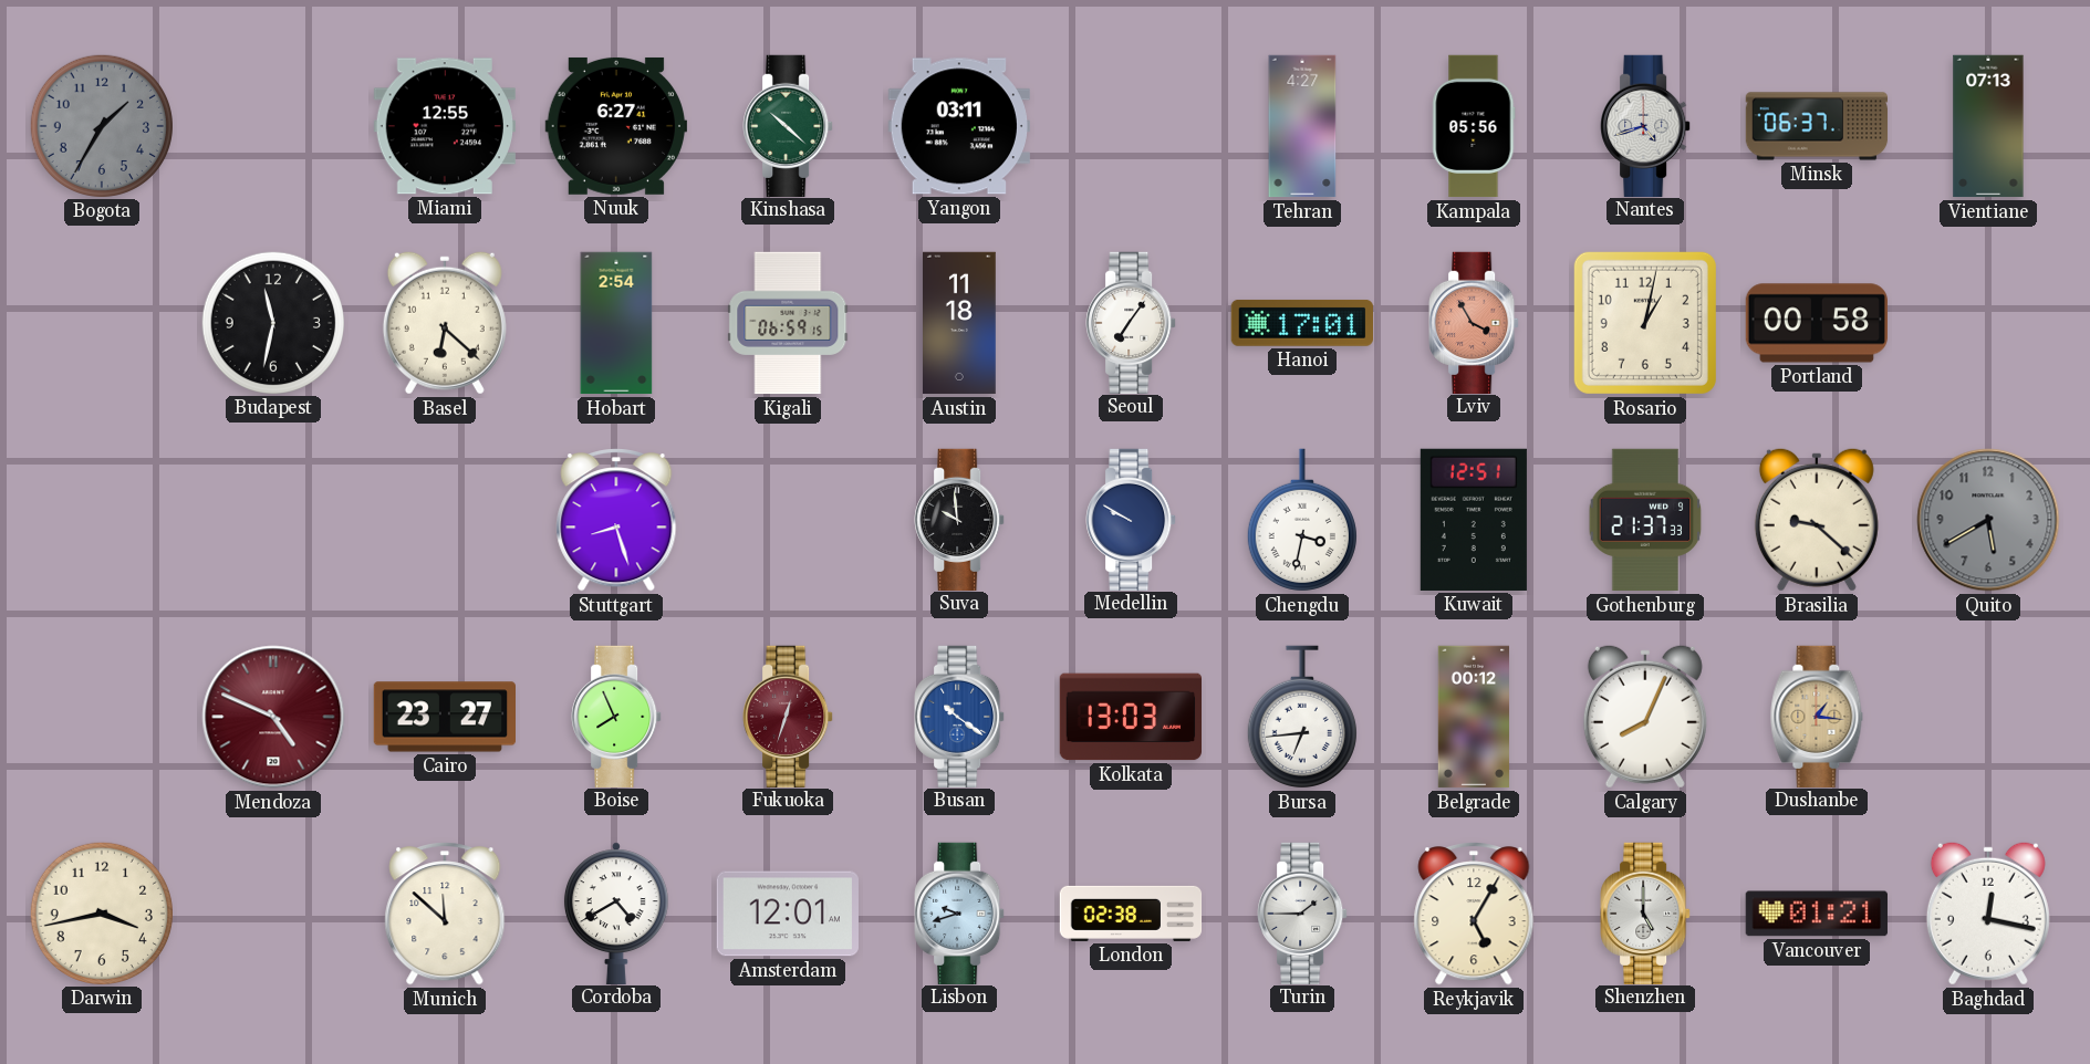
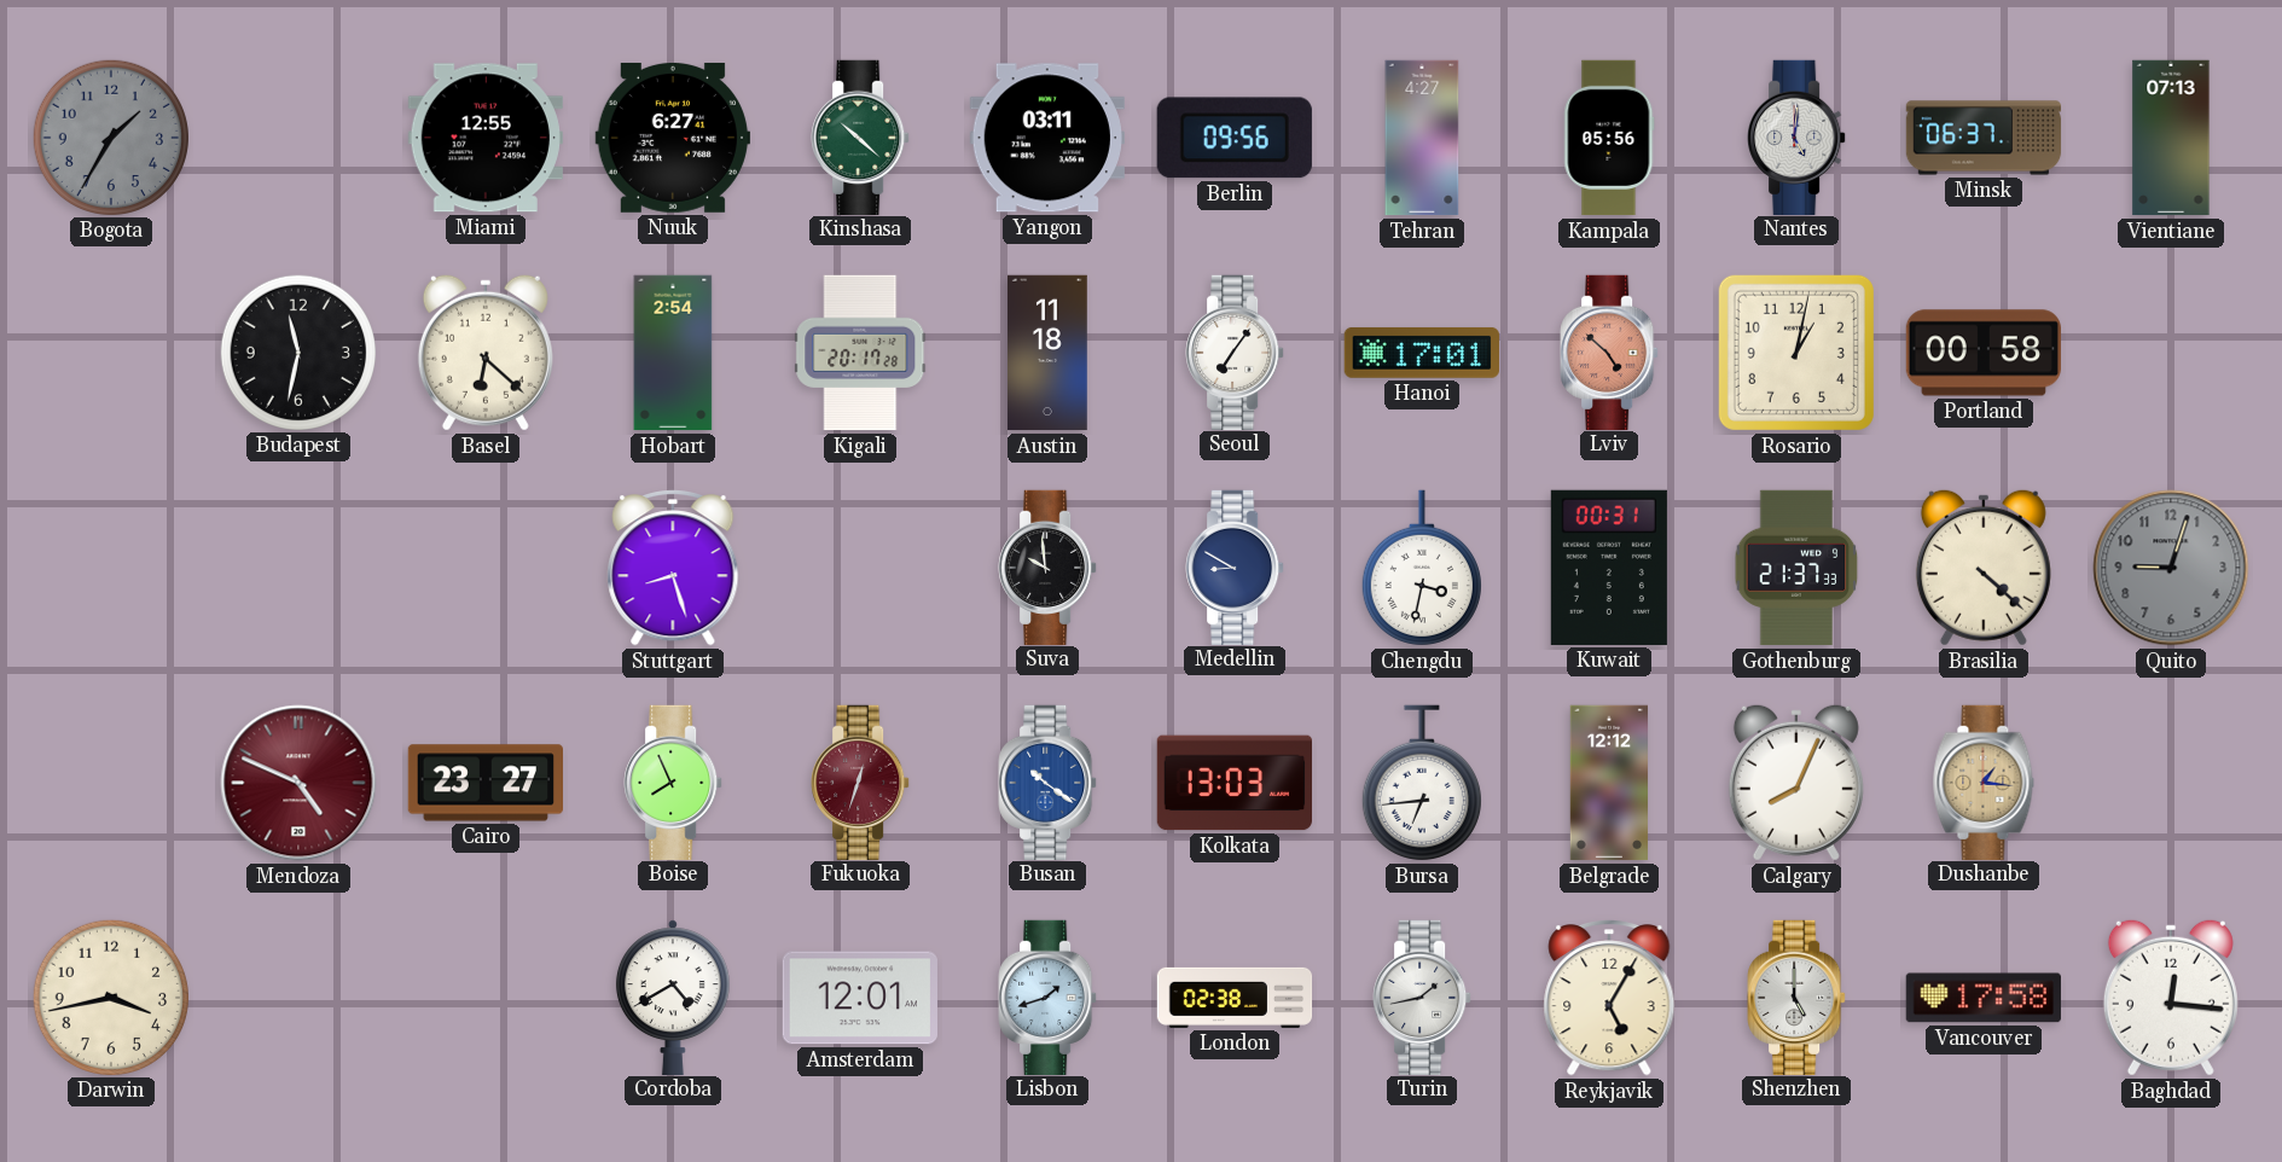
Berlin: none -> 09:56
Nantes: 4:42 -> 5:01
Kigali: 06:59 -> 20:17
Lviv: 3:55 -> 4:52
Medellin: 9:50 -> 8:50
Kuwait: 12:51 -> 00:31
Brasilia: 9:22 -> 4:22
Quito: 5:40 -> 9:03
Belgrade: 00:12 -> 12:12
Munich: 11:52 -> none
Lisbon: 9:42 -> 1:42
Turin: 1:45 -> 1:43
Vancouver: 01:21 -> 17:58
Baghdad: 12:17 -> 12:16
